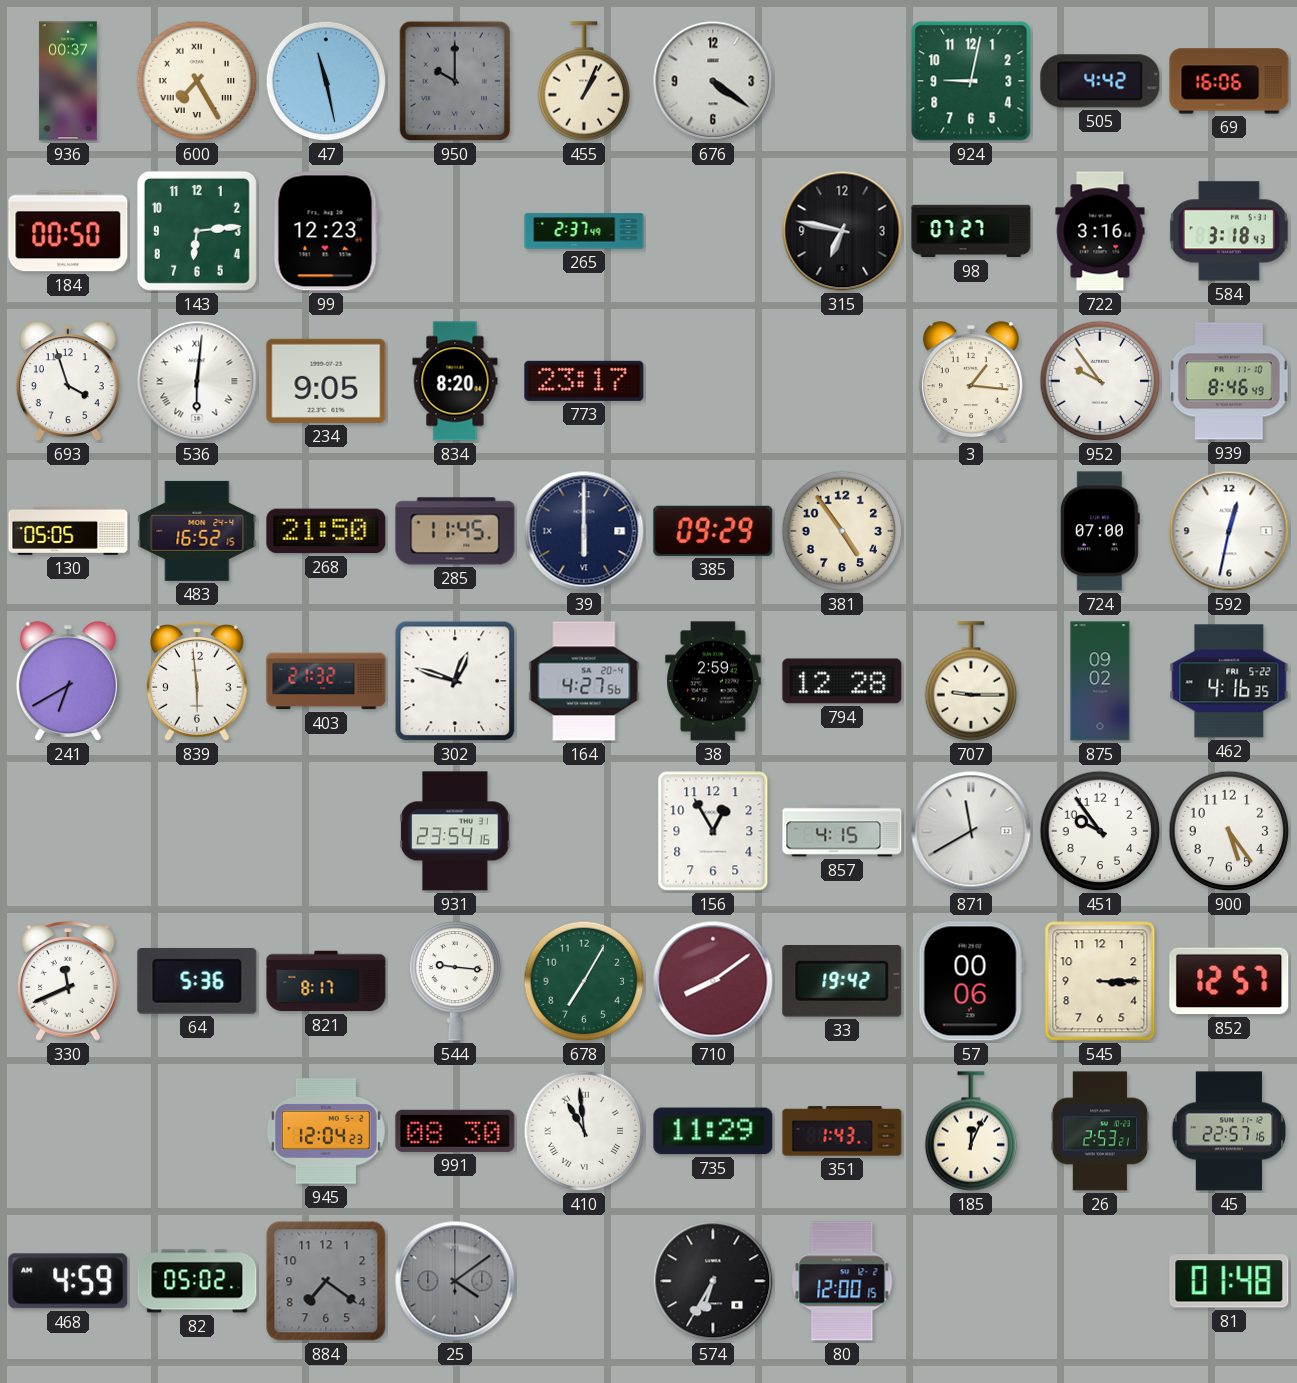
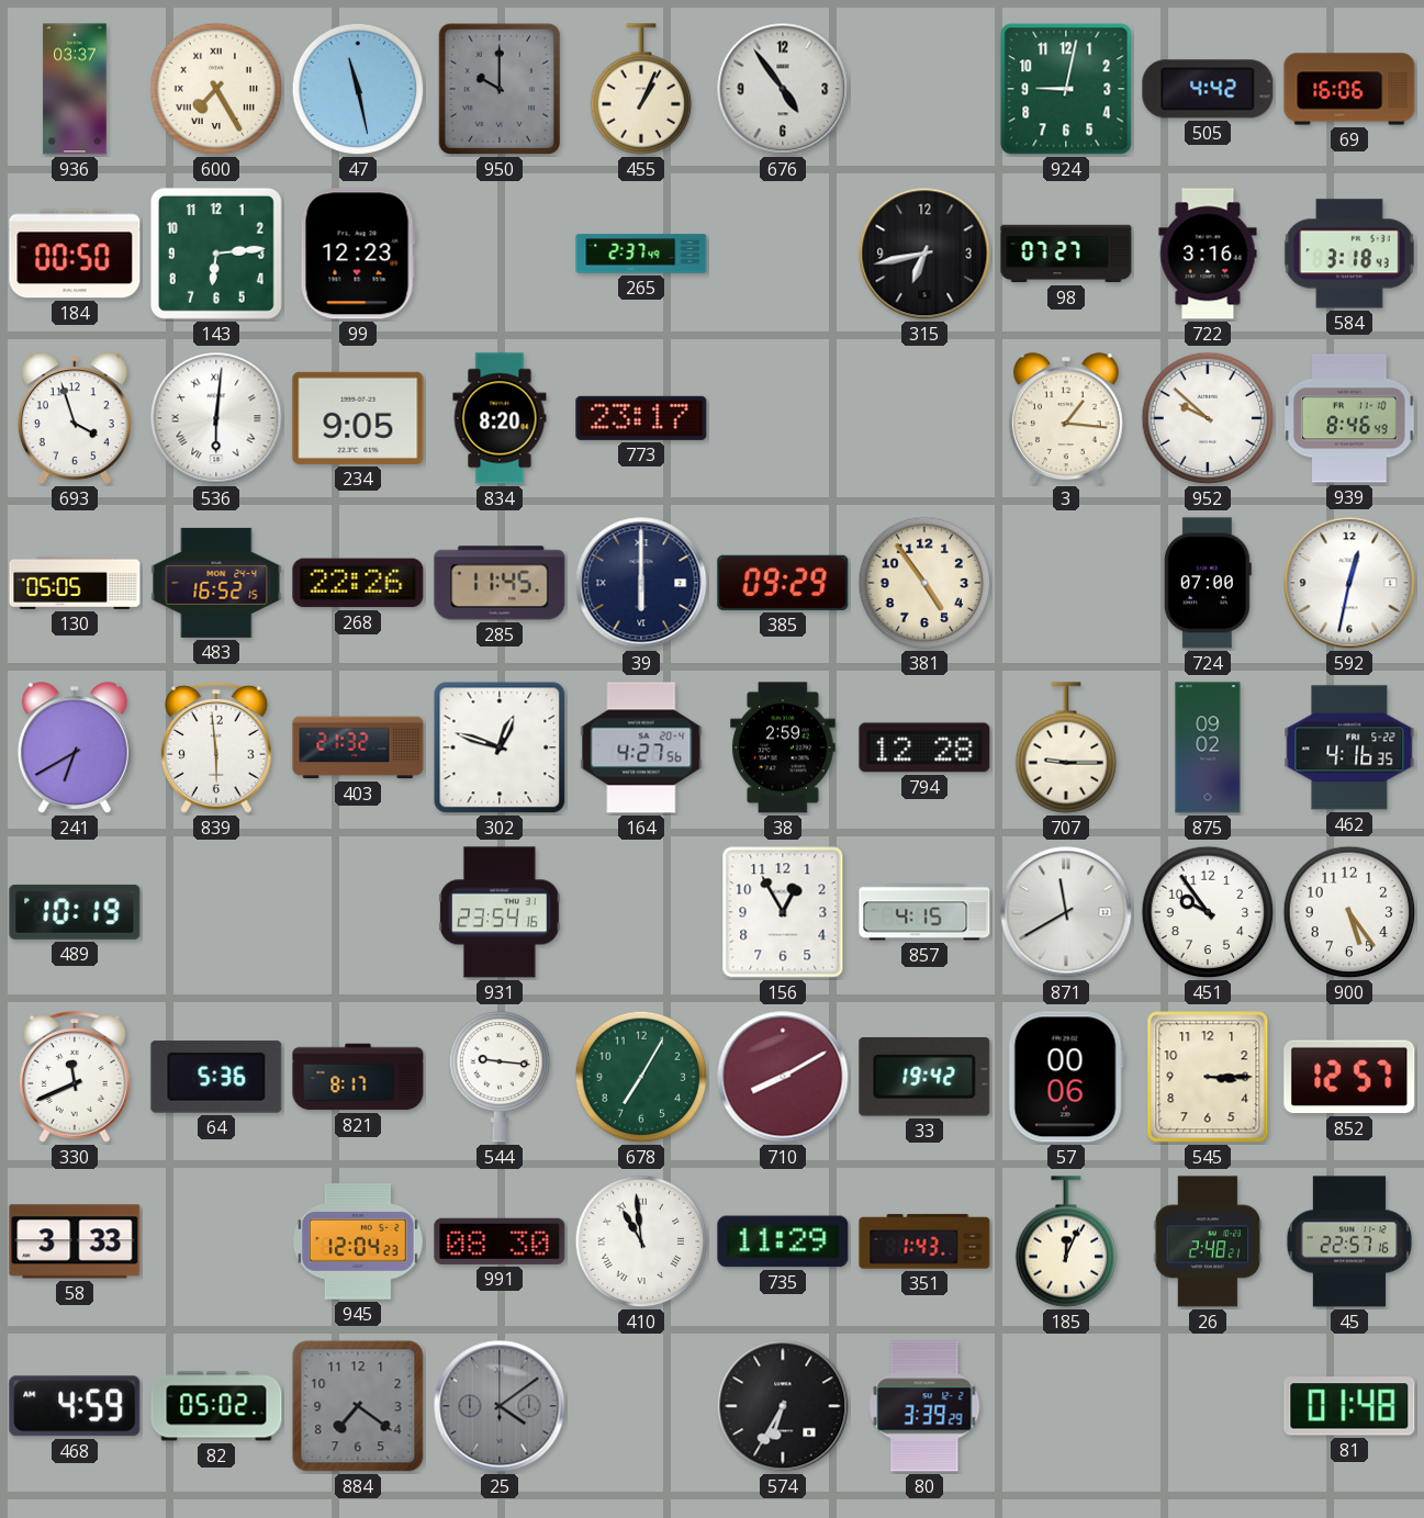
936: 00:37 -> 03:37
676: 4:21 -> 4:54
315: 6:47 -> 6:43
952: 9:54 -> 9:52
268: 21:50 -> 22:26
489: none -> 10:19
710: 8:09 -> 8:10
58: none -> 3:33
26: 2:53 -> 2:48
80: 12:00 -> 3:39
